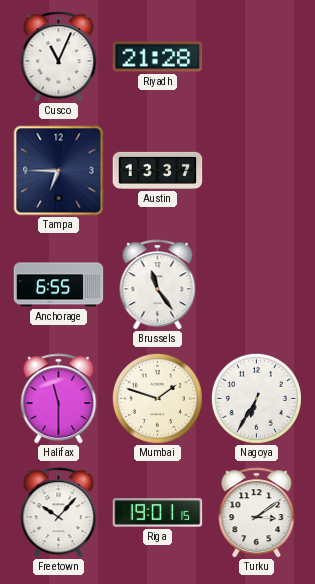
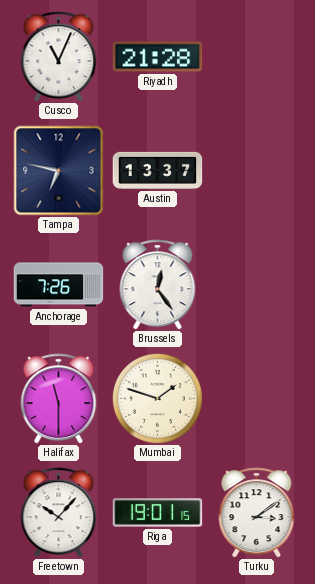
Tampa: 6:45 -> 6:47
Anchorage: 6:55 -> 7:26
Brussels: 11:24 -> 12:24
Nagoya: 6:35 -> none
